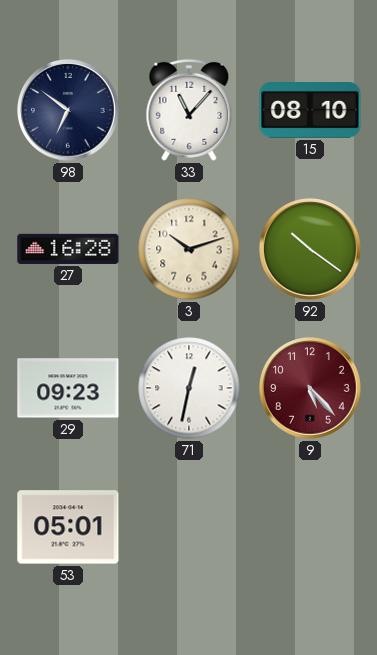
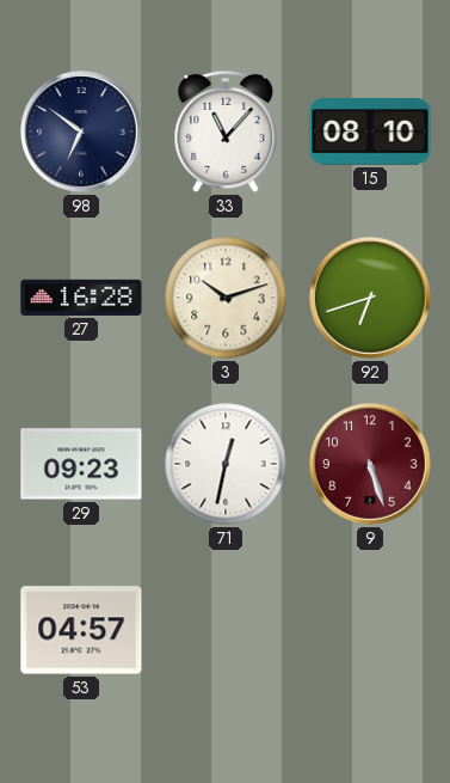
92: 10:21 -> 6:42
9: 5:23 -> 5:27
53: 05:01 -> 04:57
